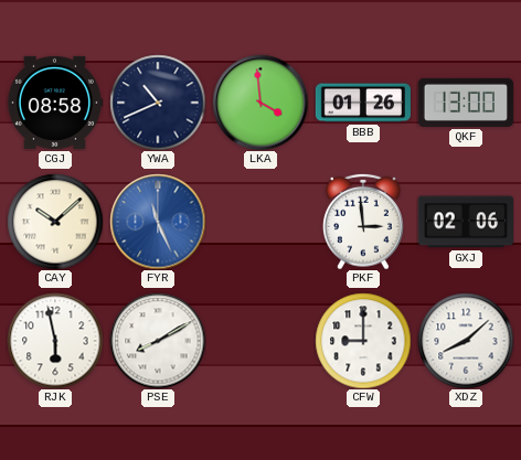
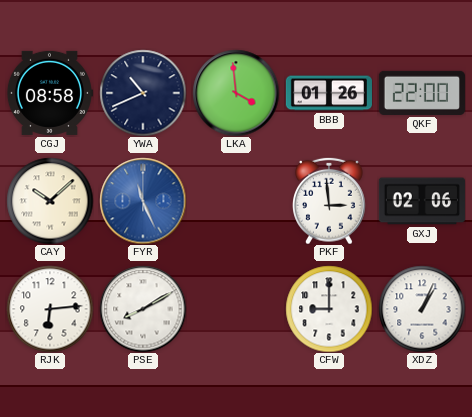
QKF: 13:00 -> 22:00
RJK: 5:58 -> 6:14
XDZ: 8:08 -> 1:04
